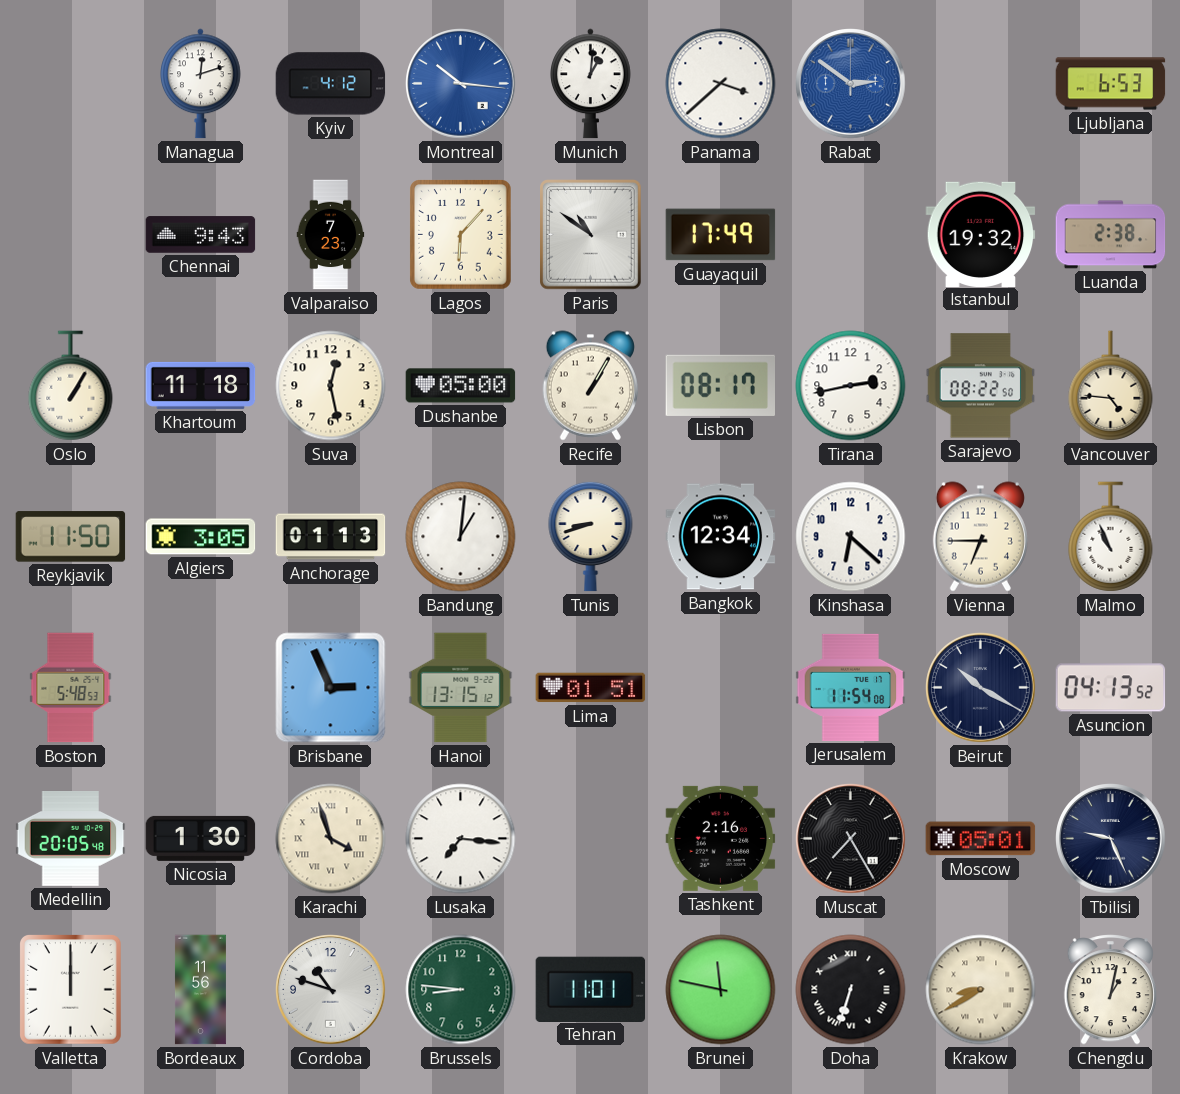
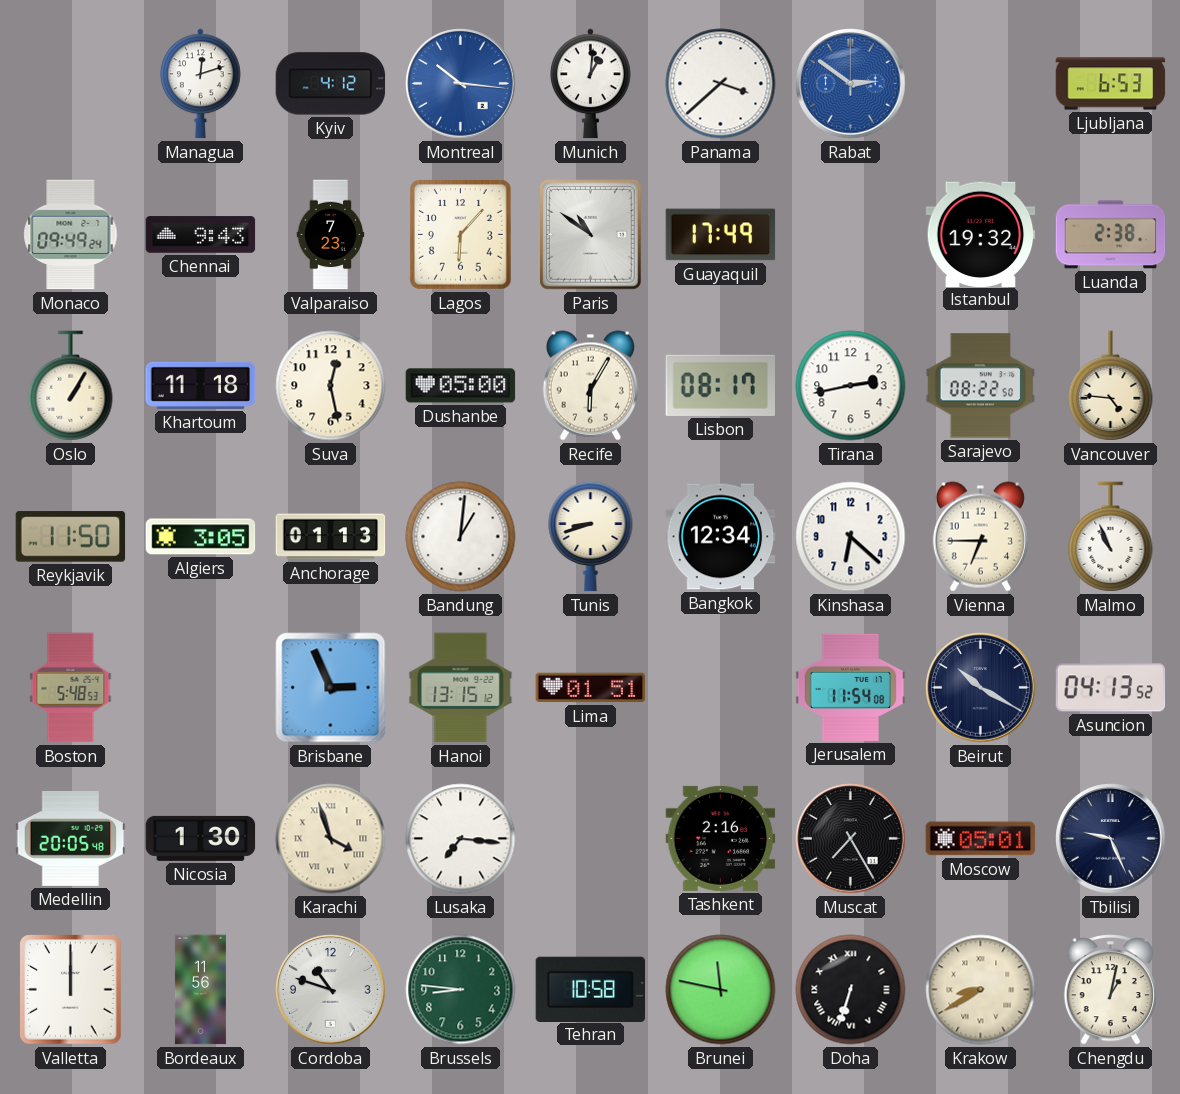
Monaco: none -> 09:49
Recife: 1:05 -> 6:05
Tehran: 11:01 -> 10:58
